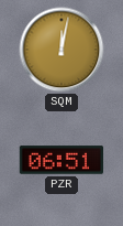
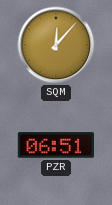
SQM: 12:02 -> 12:07
